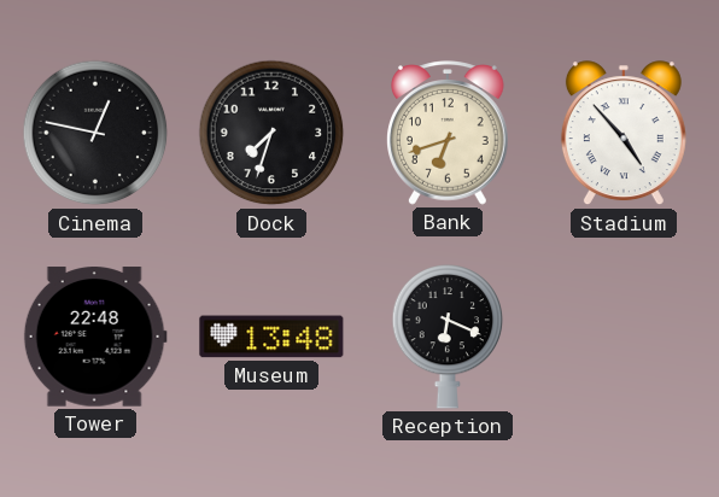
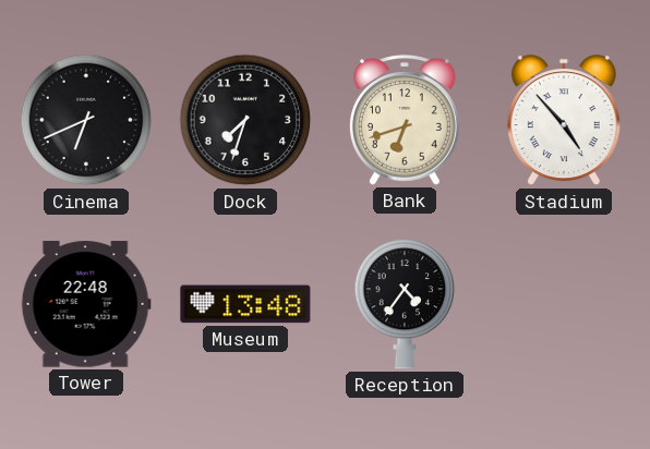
Cinema: 12:47 -> 6:41
Reception: 6:19 -> 4:36
